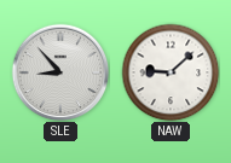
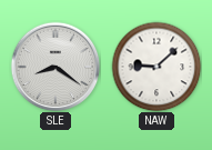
SLE: 8:53 -> 8:21
